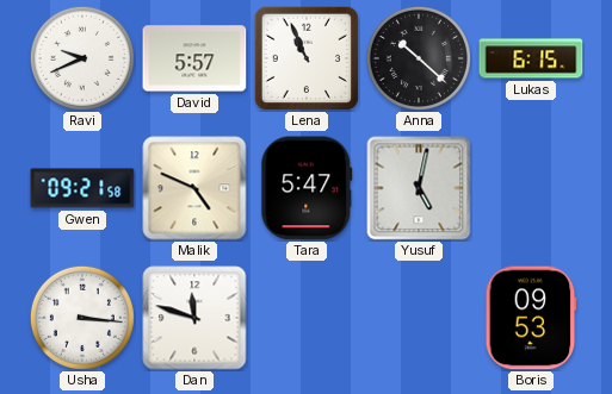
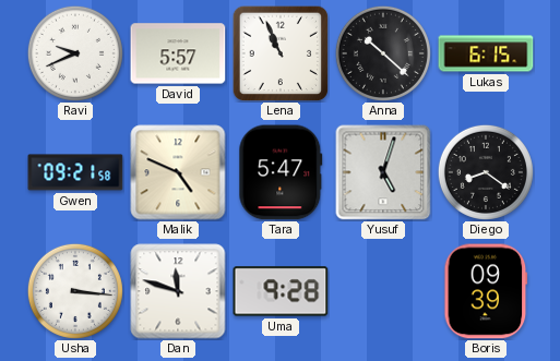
Yusuf: 5:02 -> 5:03
Diego: none -> 8:21
Uma: none -> 9:28
Boris: 09:53 -> 09:39
